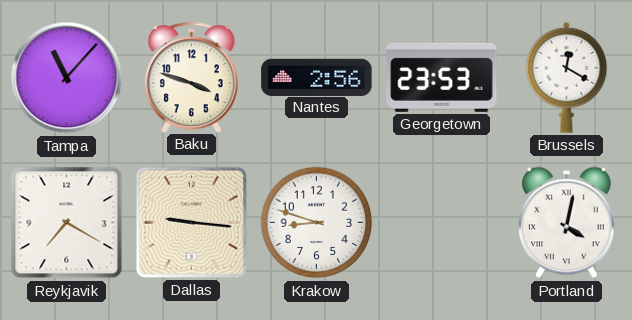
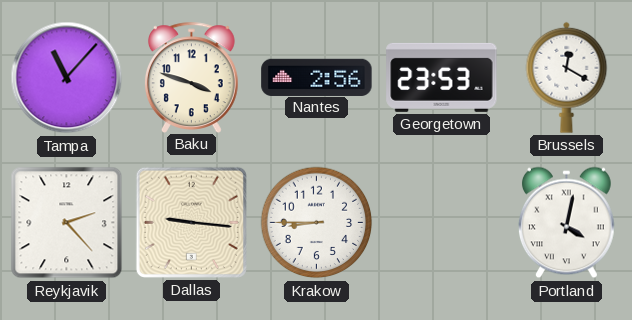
Reykjavik: 7:20 -> 2:23
Krakow: 8:48 -> 8:45
